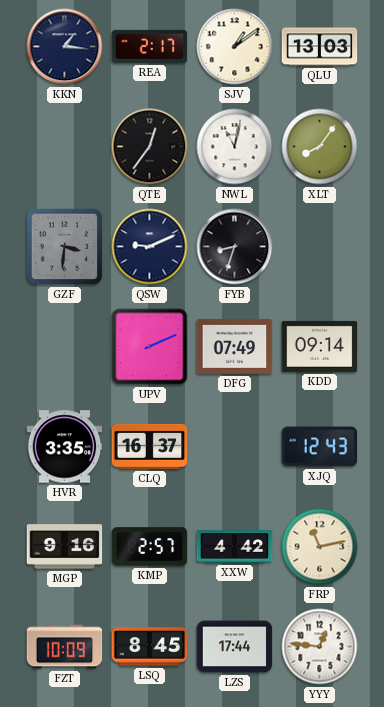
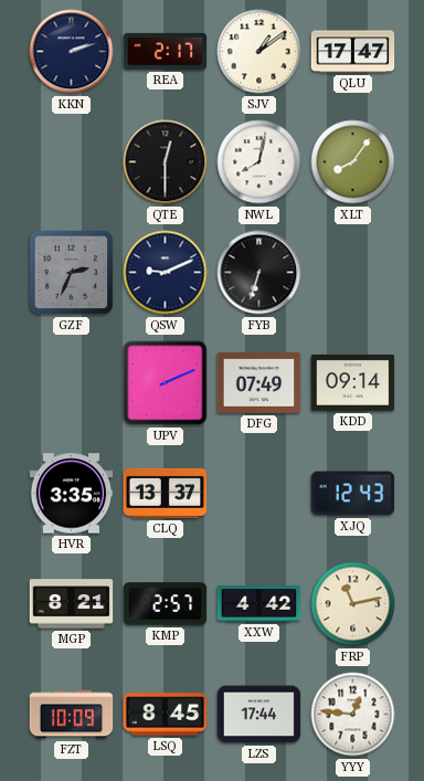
KKN: 1:16 -> 2:12
QLU: 13:03 -> 17:47
QTE: 12:36 -> 12:30
NWL: 11:02 -> 8:02
GZF: 3:31 -> 2:34
FYB: 8:33 -> 6:33
CLQ: 16:37 -> 13:37
MGP: 9:16 -> 8:21
